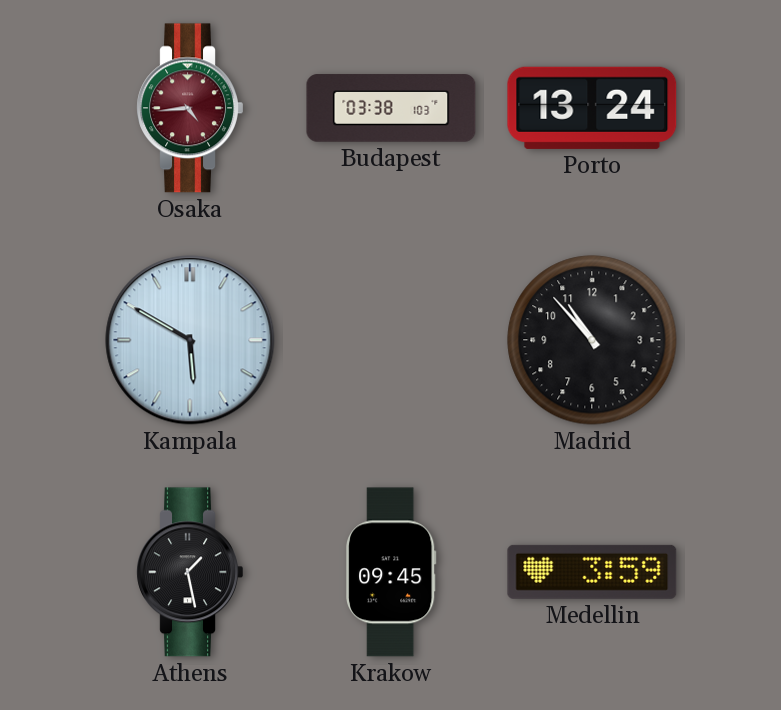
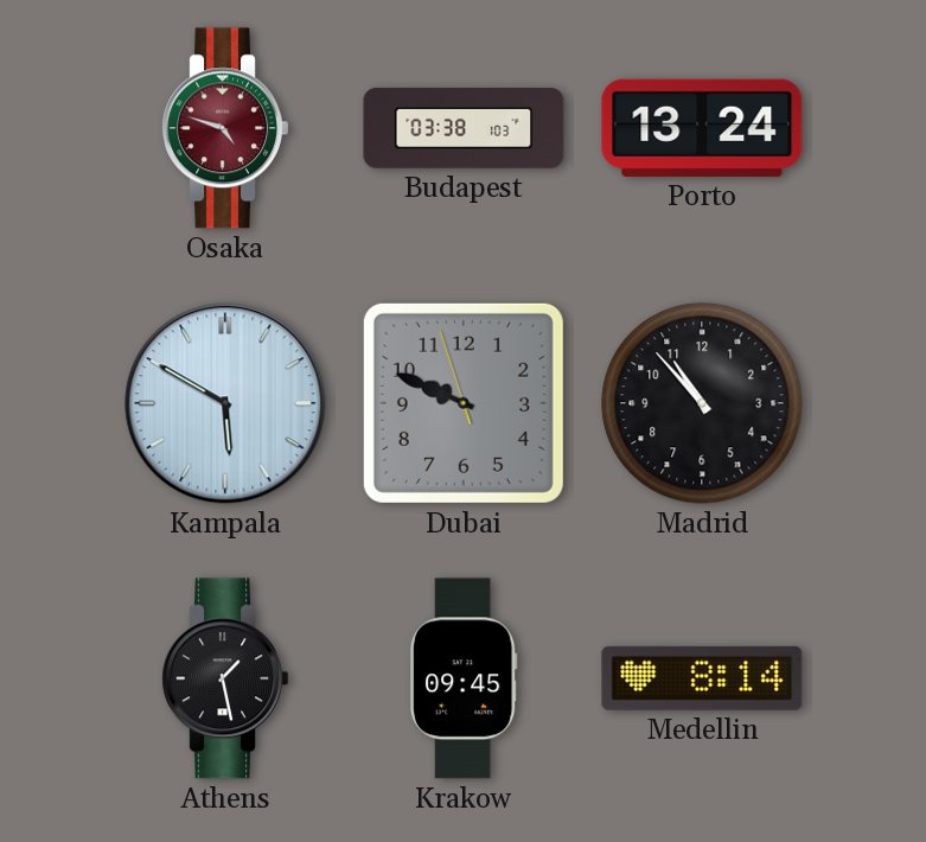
Osaka: 4:44 -> 4:48
Dubai: none -> 9:48
Medellin: 3:59 -> 8:14
